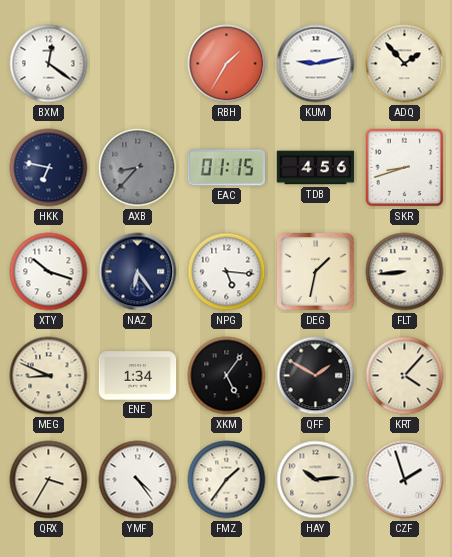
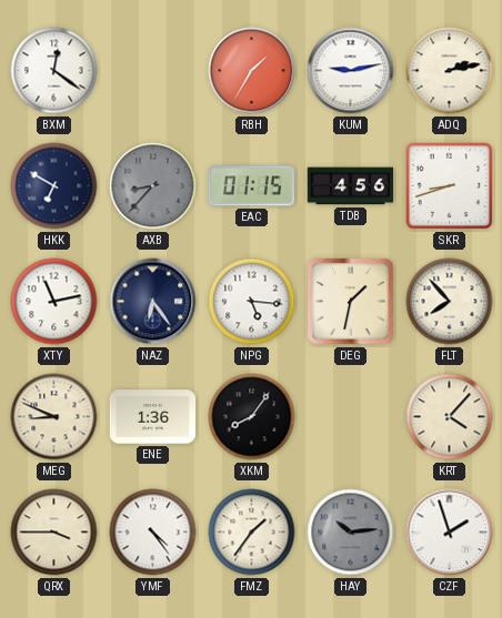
ADQ: 1:53 -> 2:13
HKK: 6:47 -> 6:50
XTY: 10:18 -> 11:13
FLT: 8:44 -> 7:53
ENE: 1:34 -> 1:36
XKM: 5:06 -> 8:06
QFF: 1:50 -> none
QRX: 3:35 -> 3:45
HAY dial: cream -> grey
